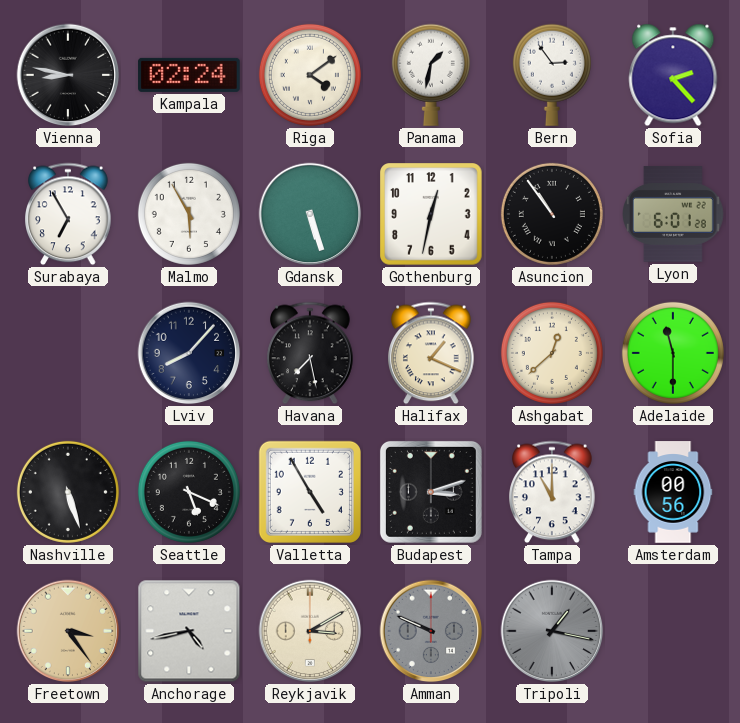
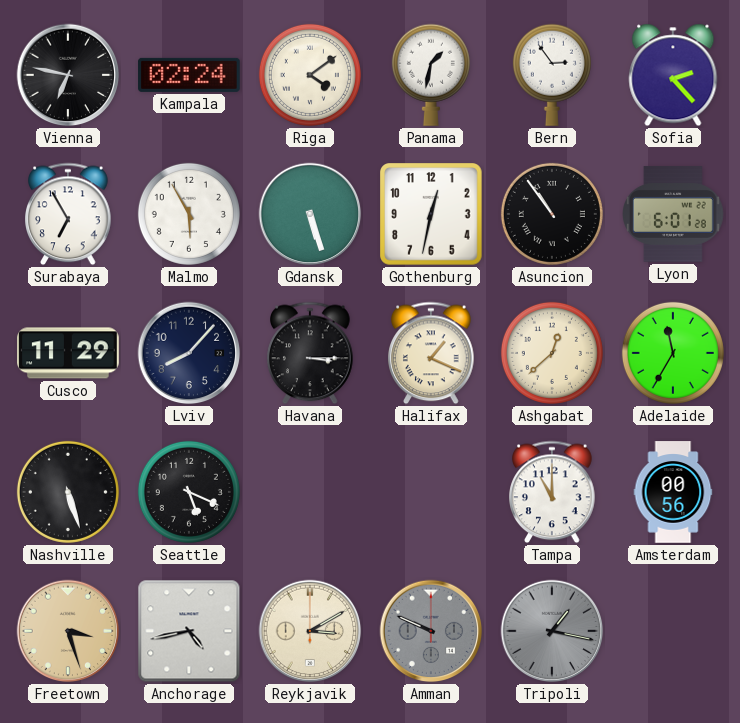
Vienna: 8:47 -> 6:47
Cusco: none -> 11:29
Havana: 7:28 -> 3:15
Adelaide: 11:30 -> 11:35
Valletta: 4:55 -> none
Budapest: 3:12 -> none
Freetown: 3:24 -> 3:27
